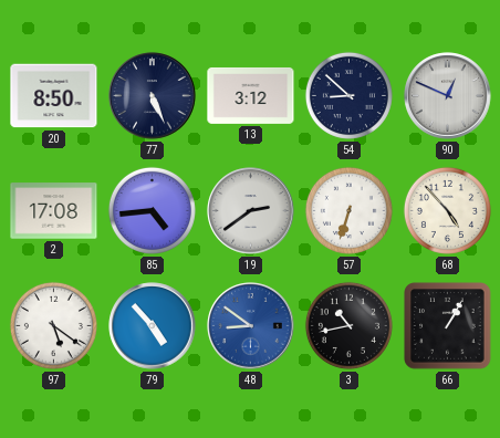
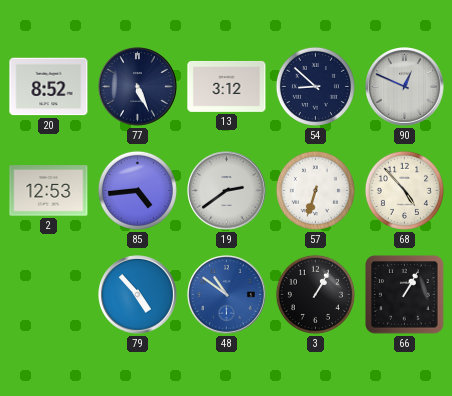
20: 8:50 -> 8:52
2: 17:08 -> 12:53
97: 5:21 -> none
48: 8:51 -> 10:51
3: 10:43 -> 1:05
